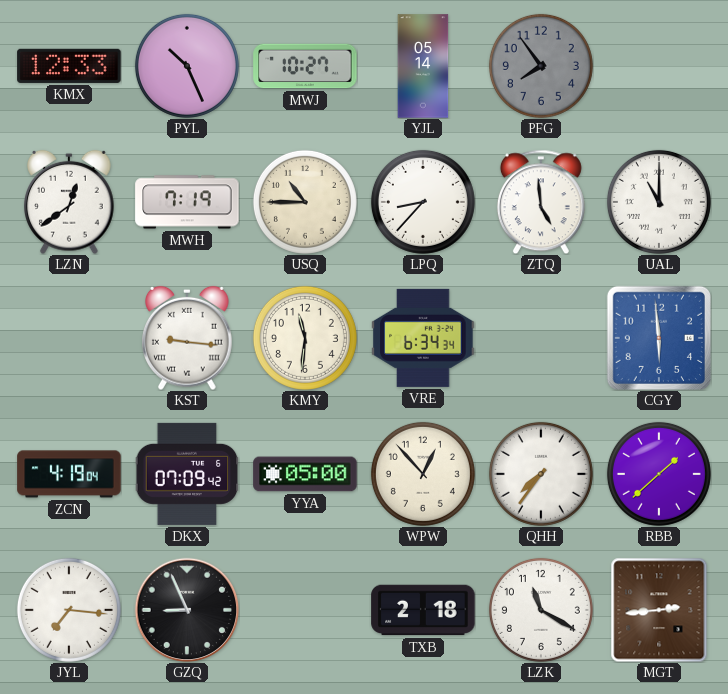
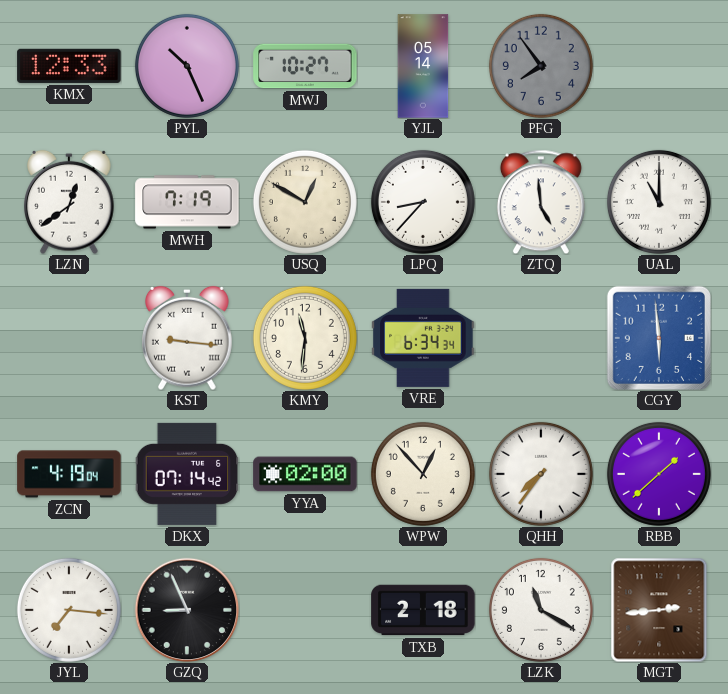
USQ: 10:45 -> 12:50
DKX: 07:09 -> 07:14
YYA: 05:00 -> 02:00
